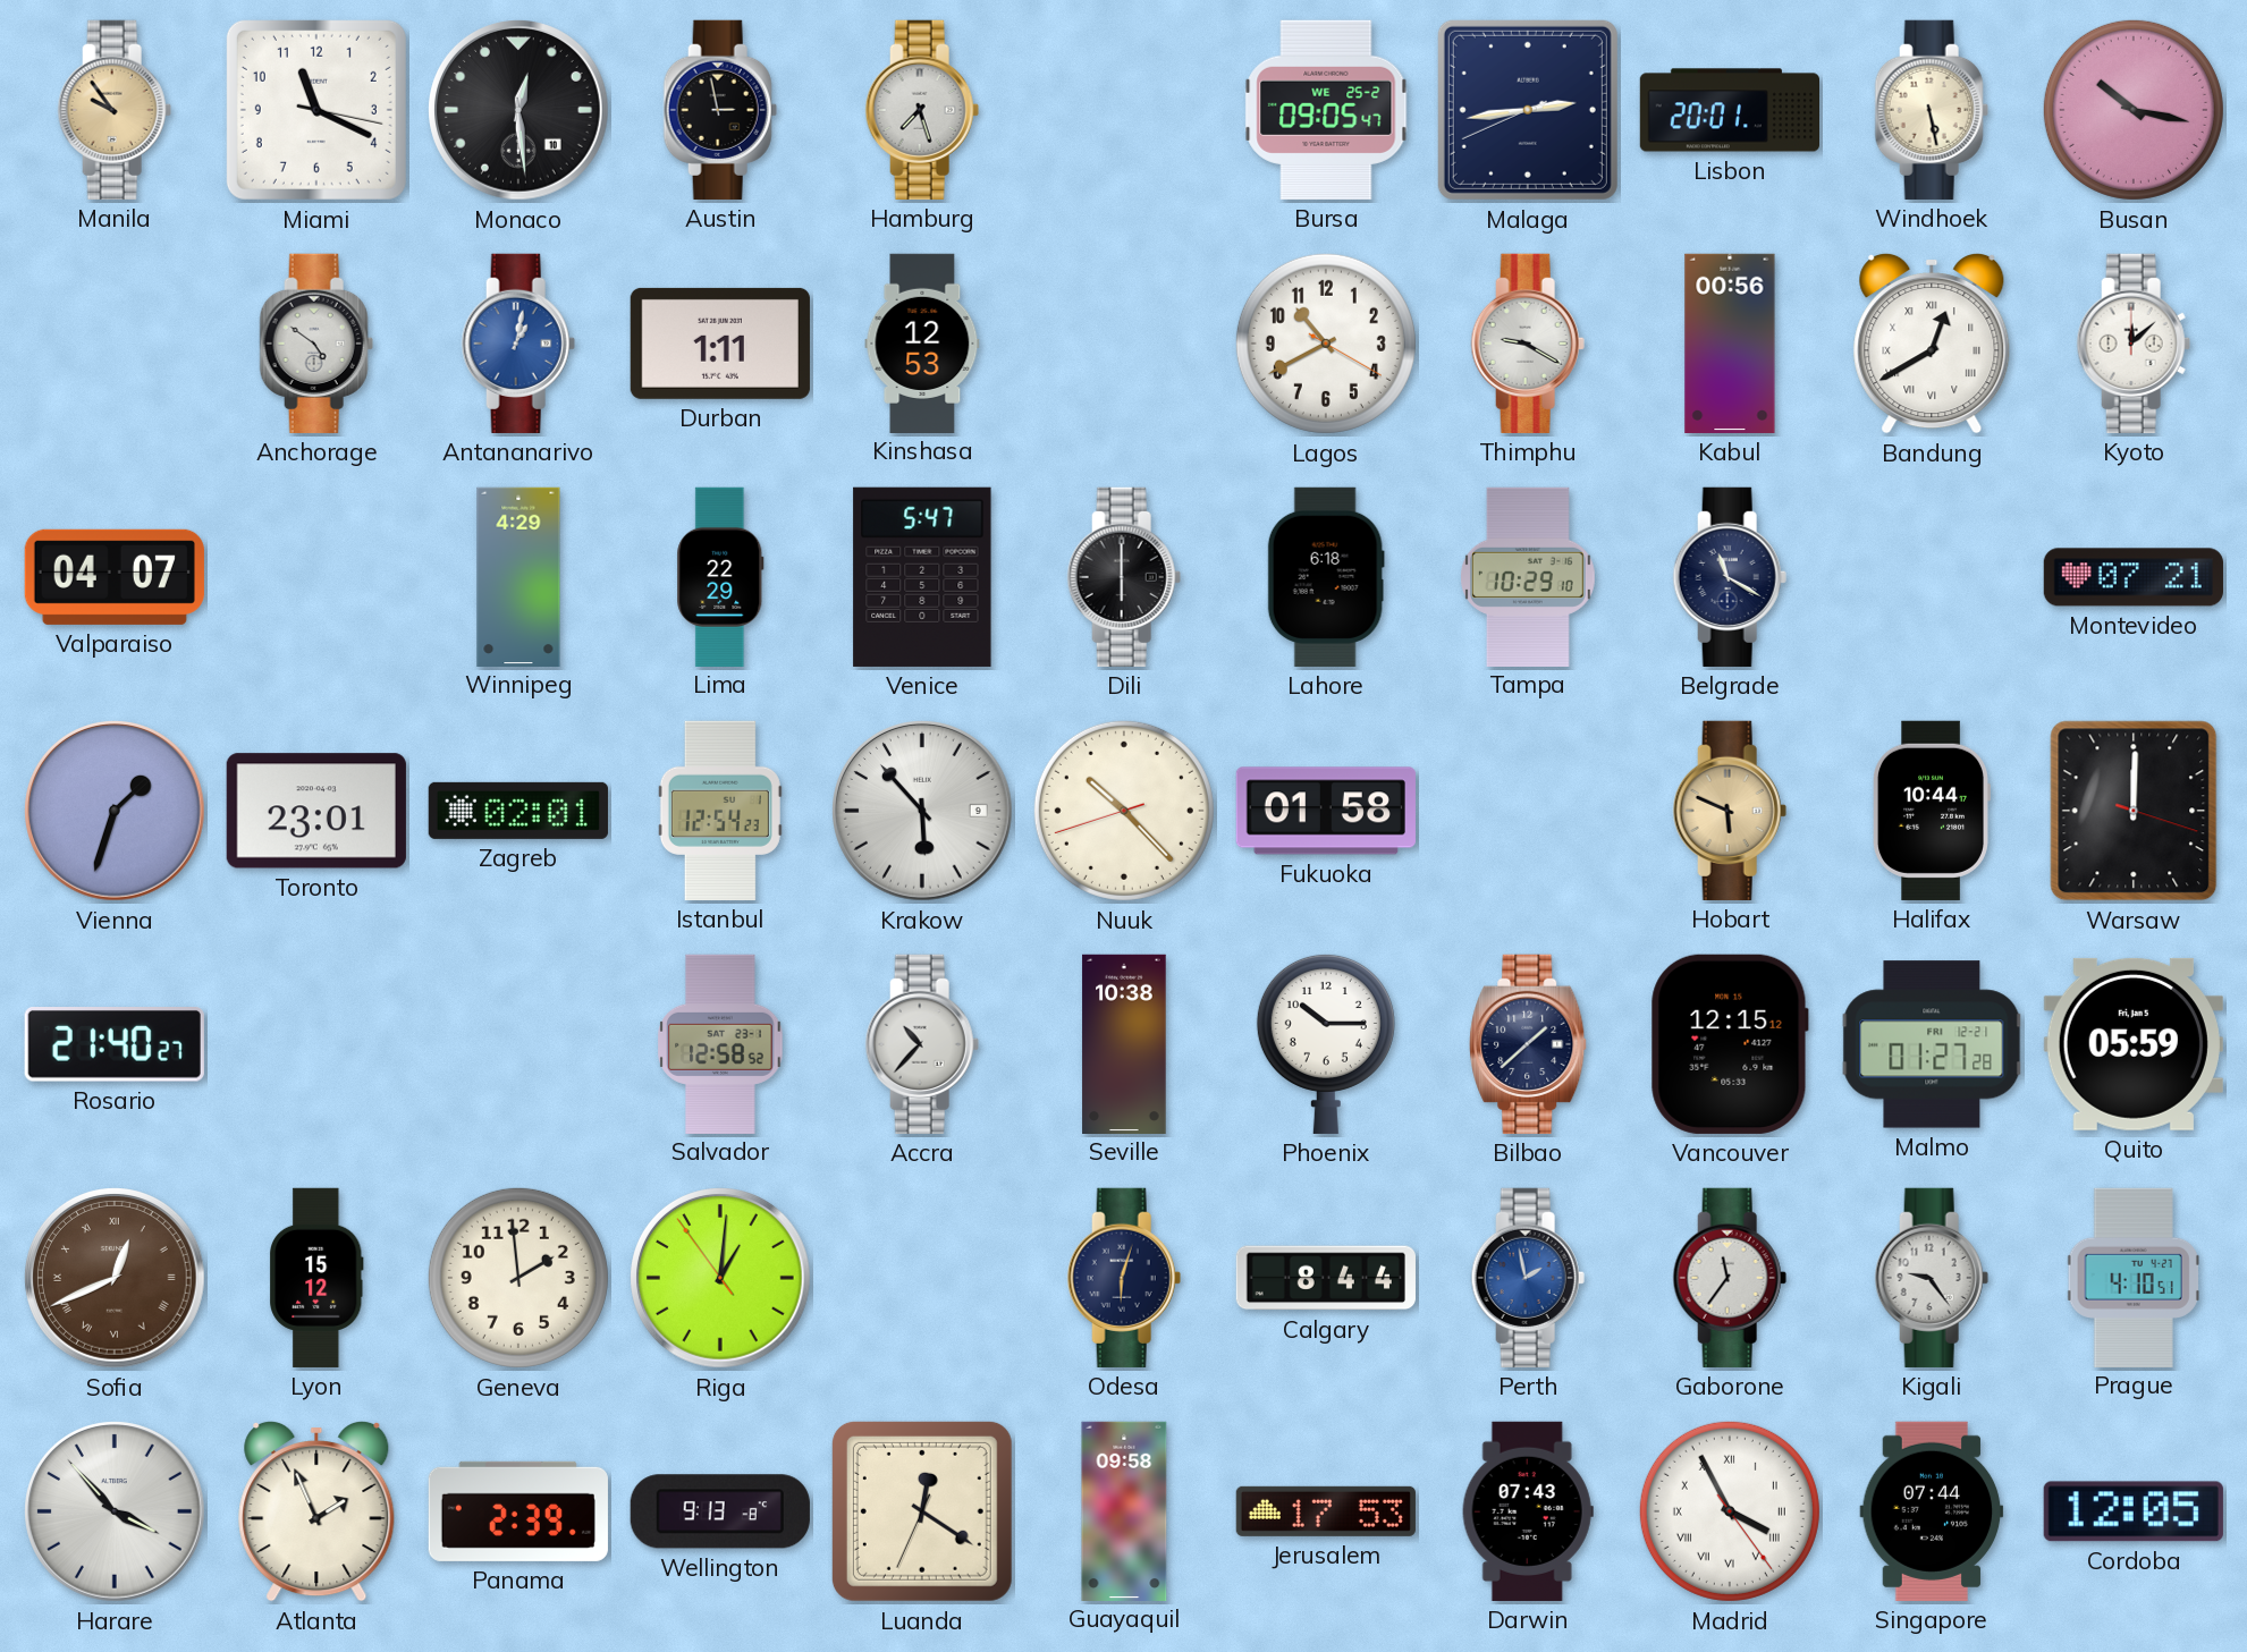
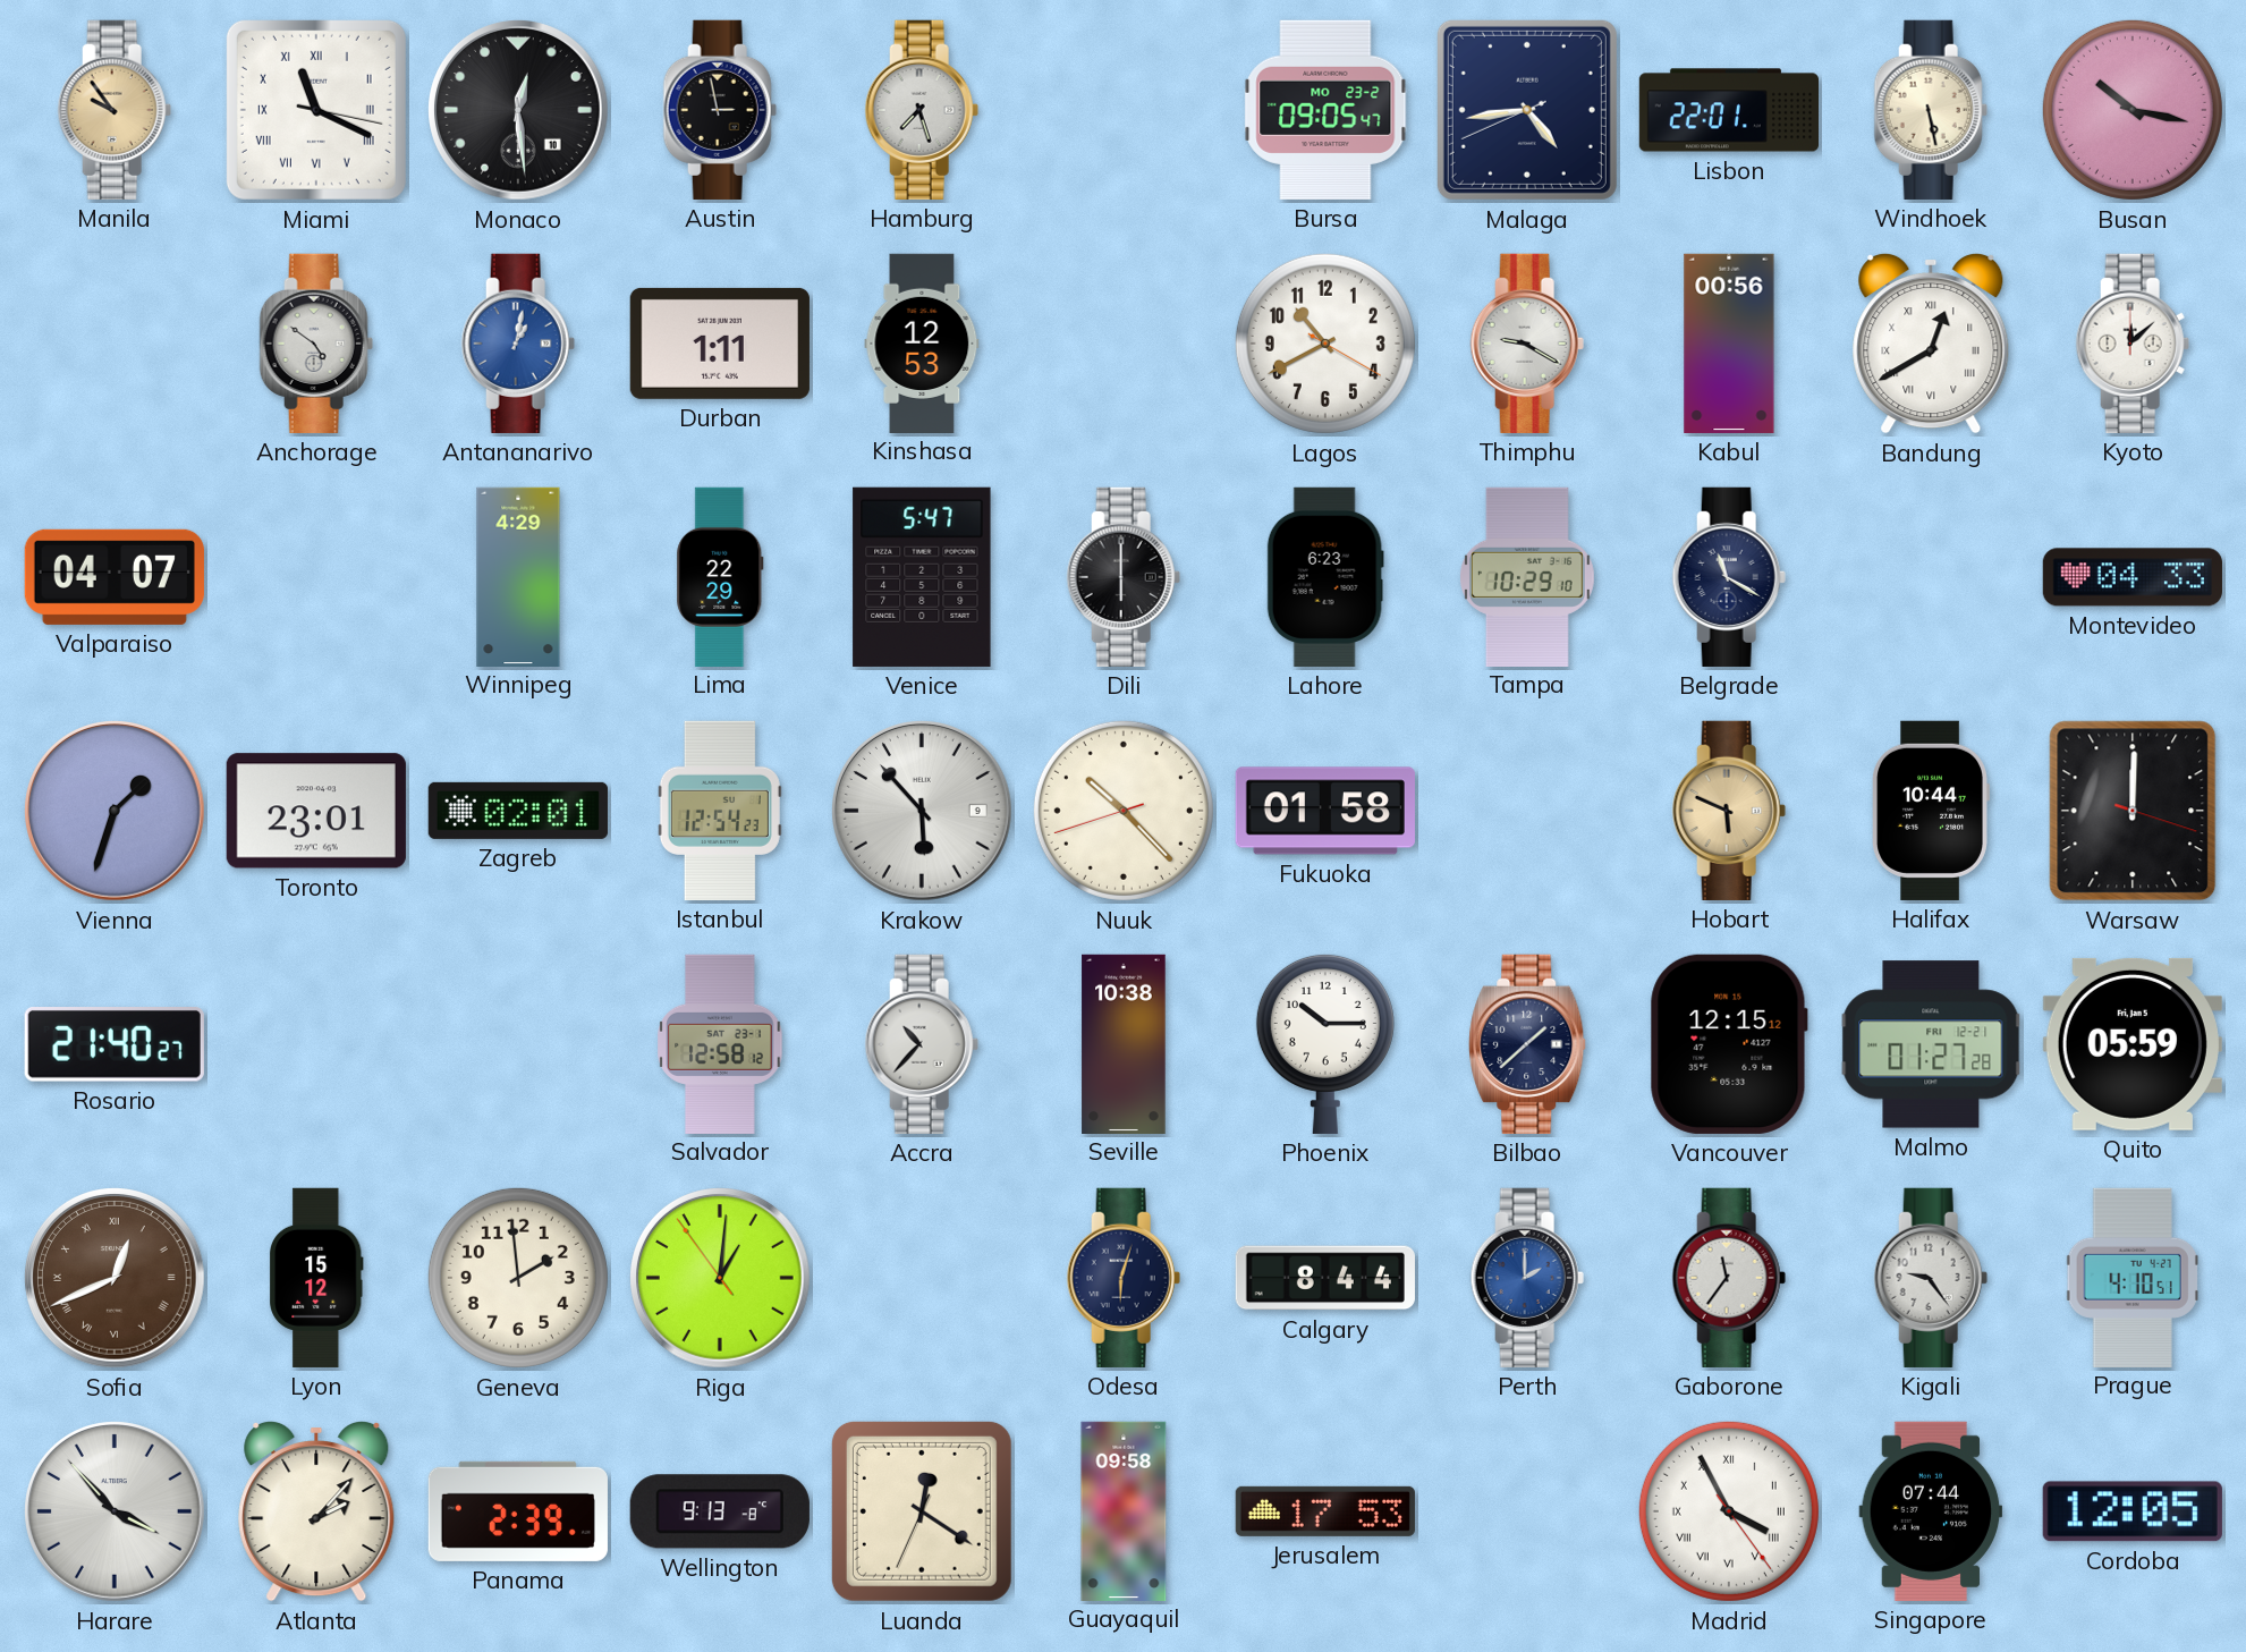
Miami numerals: Arabic -> Roman
Bursa date: WE 25-2 -> MO 23-2
Malaga: 2:43 -> 4:43
Lisbon: 20:01 -> 22:01
Lahore: 6:18 -> 6:23
Montevideo: 07:21 -> 04:33
Salvador: 12:58:52 -> 12:58:12
Perth: 1:58 -> 2:00
Atlanta: 1:56 -> 2:07
Darwin: 07:43 -> none
